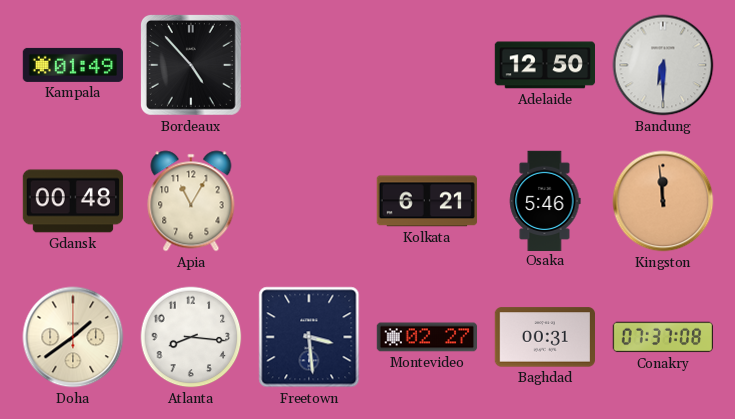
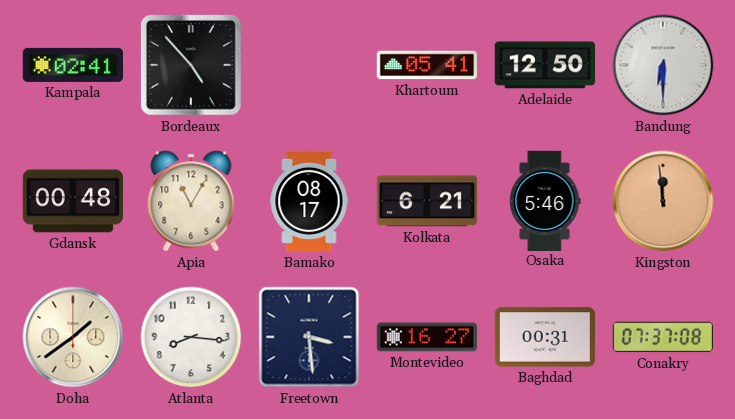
Kampala: 01:49 -> 02:41
Khartoum: none -> 05:41
Bamako: none -> 08:17
Montevideo: 02:27 -> 16:27
